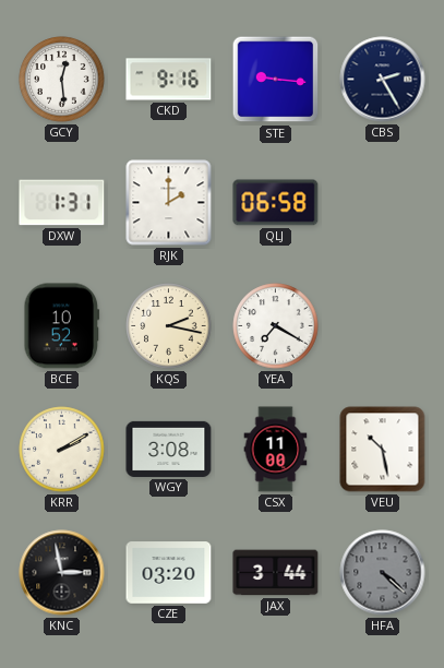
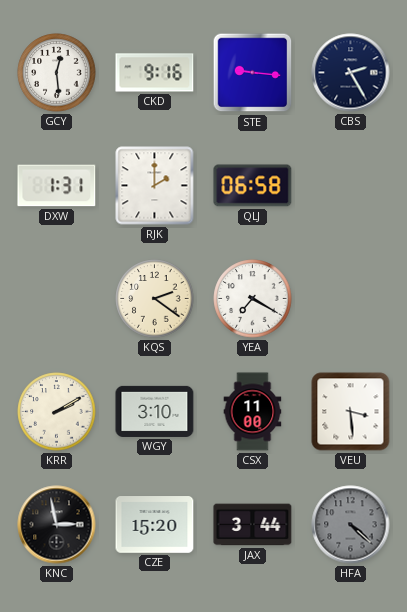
BCE: 10:52 -> none
KQS: 2:17 -> 2:21
WGY: 3:08 -> 3:10
VEU: 10:28 -> 3:29
CZE: 03:20 -> 15:20
